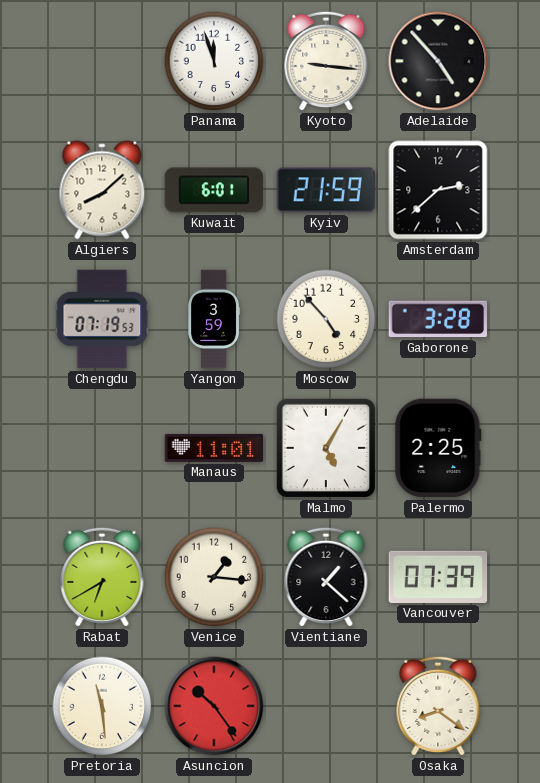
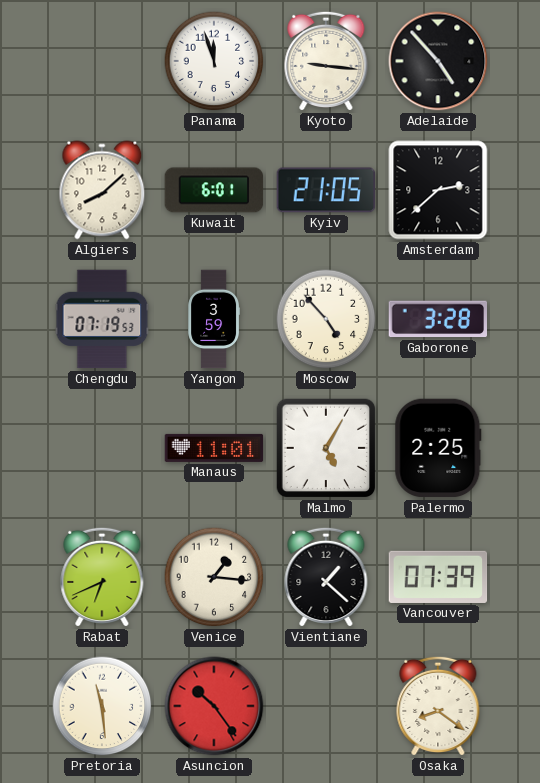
Kyiv: 21:59 -> 21:05
Rabat: 6:40 -> 6:41
